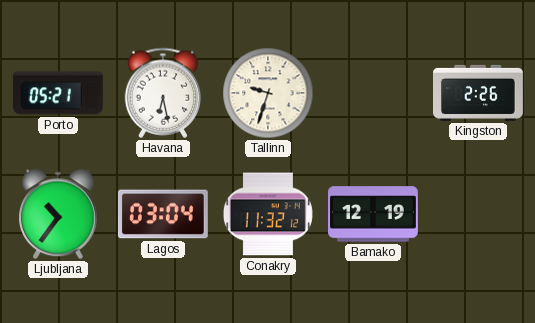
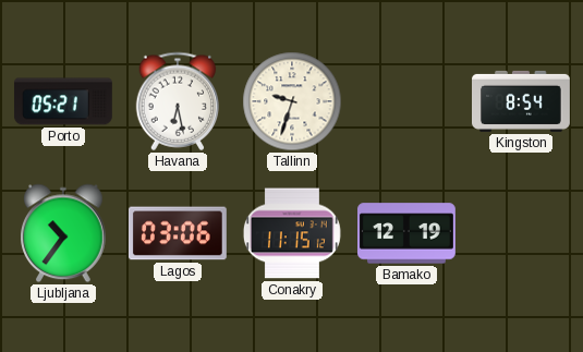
Kingston: 2:26 -> 8:54
Lagos: 03:04 -> 03:06
Conakry: 11:32 -> 11:15
